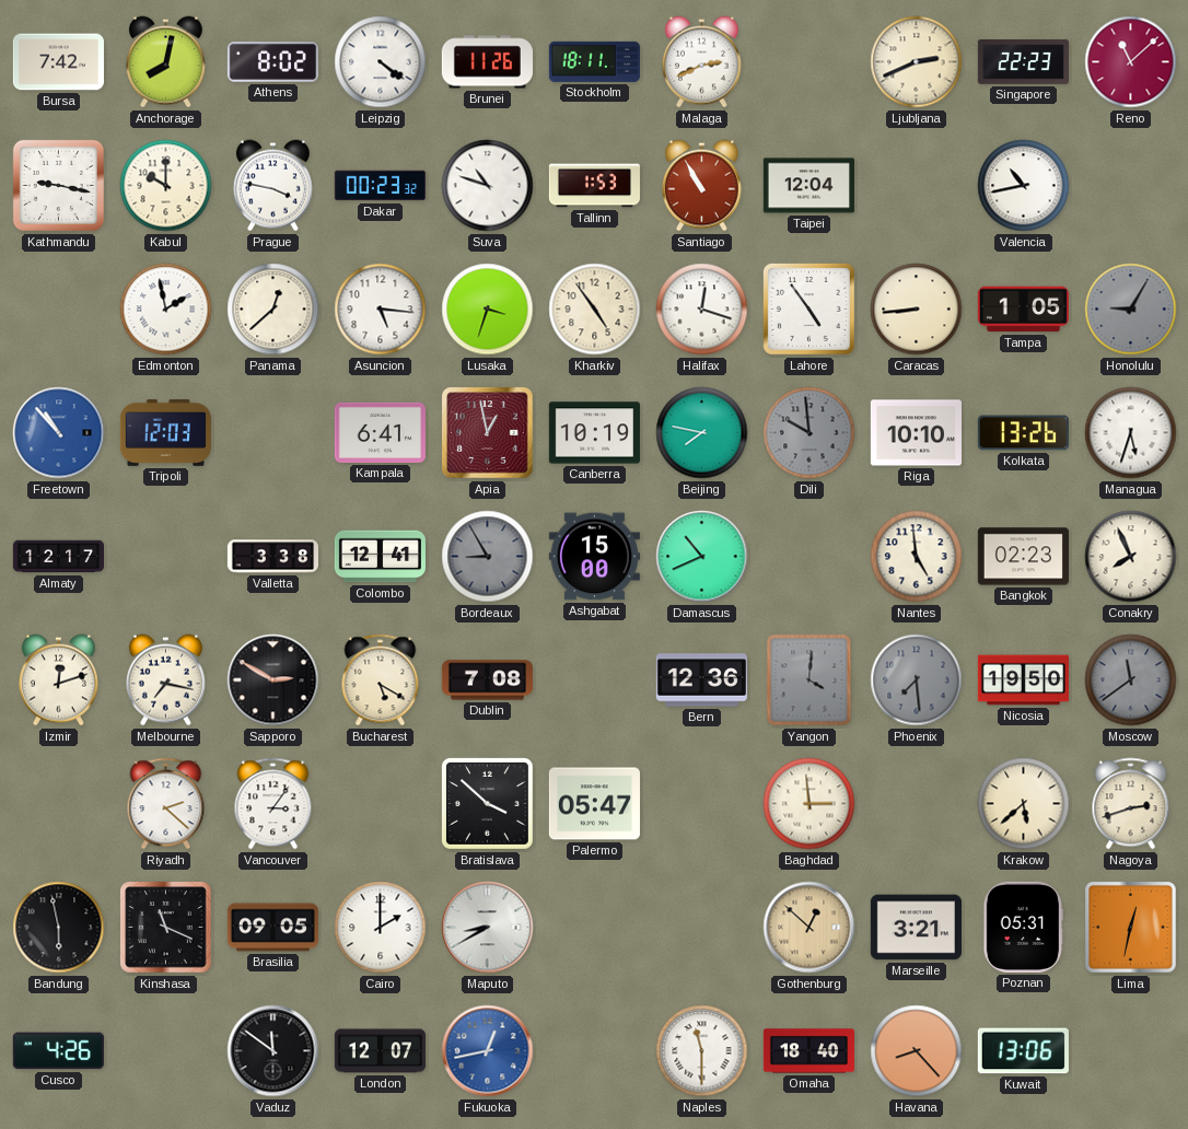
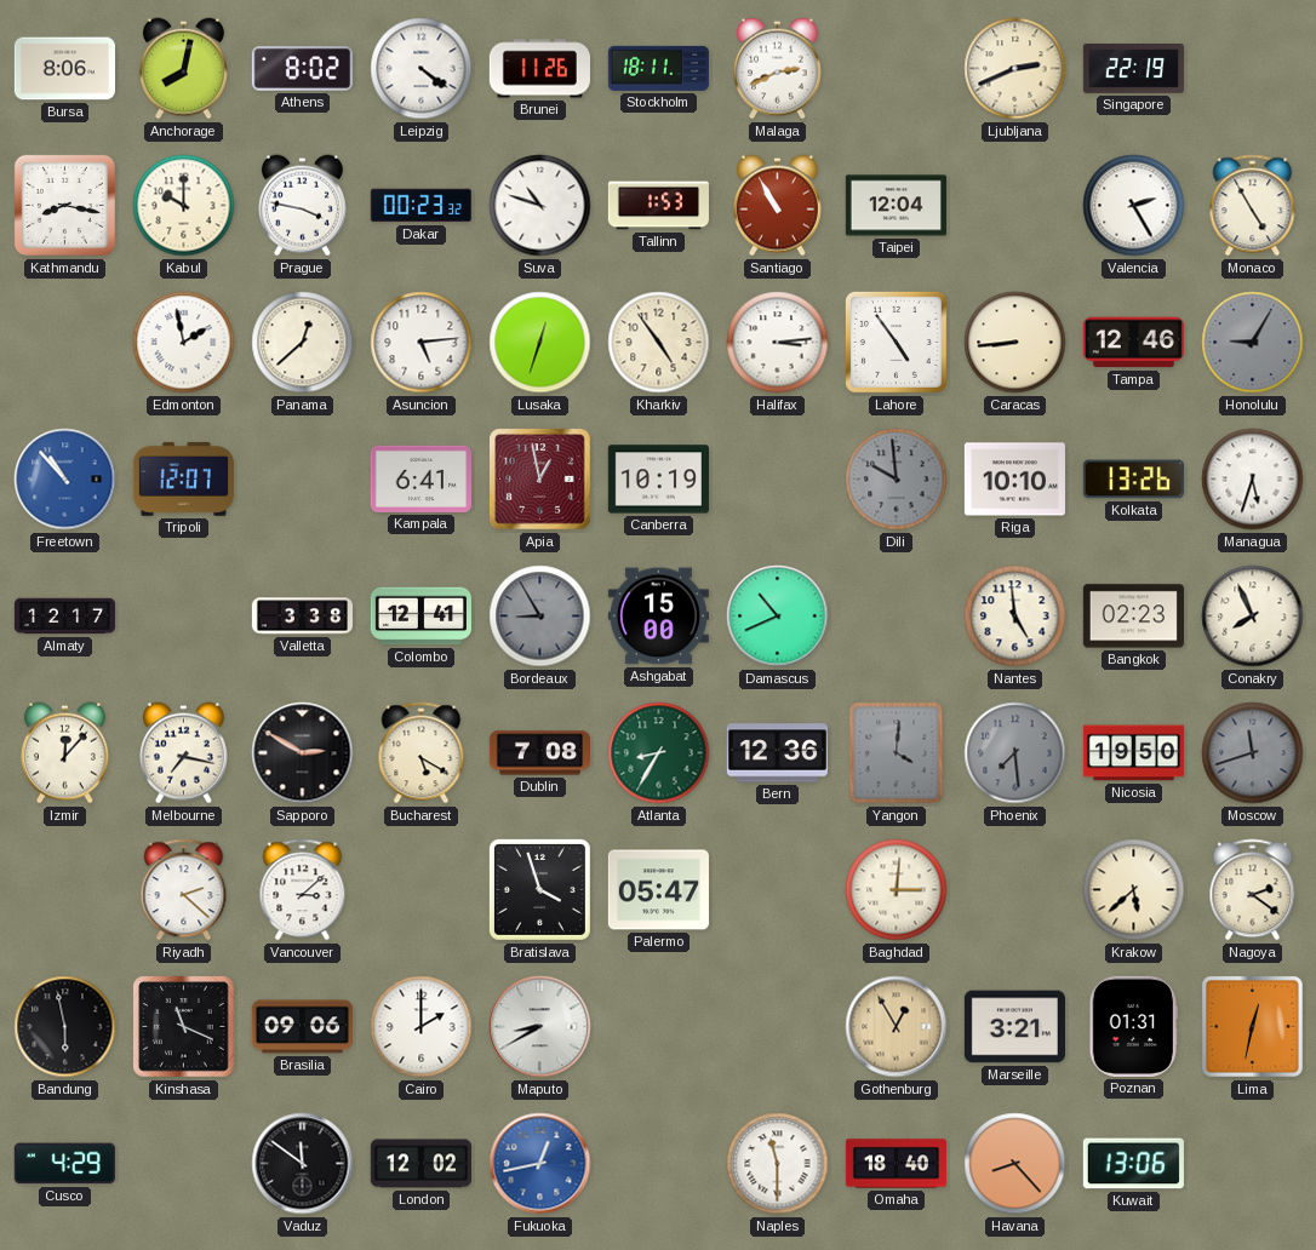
Bursa: 7:42 -> 8:06
Singapore: 22:23 -> 22:19
Reno: 11:08 -> none
Kathmandu: 9:17 -> 8:17
Valencia: 10:43 -> 2:25
Monaco: none -> 4:55
Asuncion: 5:16 -> 5:14
Lusaka: 3:33 -> 12:33
Halifax: 12:18 -> 3:14
Tampa: 1:05 -> 12:46
Tripoli: 12:03 -> 12:07
Beijing: 7:47 -> none
Izmir: 12:12 -> 12:07
Atlanta: none -> 8:35
Moscow: 11:39 -> 11:42
Vancouver: 3:06 -> 3:08
Bratislava: 3:52 -> 3:57
Baghdad: 2:59 -> 3:01
Nagoya: 2:42 -> 2:21
Brasilia: 09:05 -> 09:06
Gothenburg: 12:52 -> 12:55
Poznan: 05:31 -> 01:31
Cusco: 4:26 -> 4:29
London: 12:07 -> 12:02
